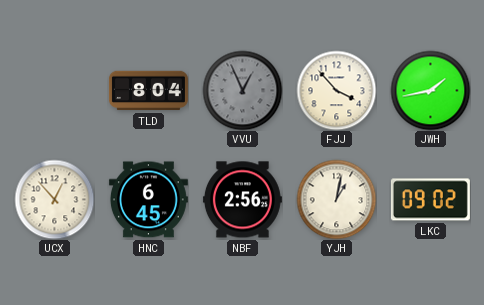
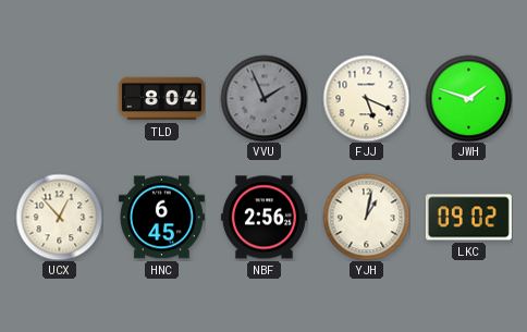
VVU: 12:56 -> 1:56
FJJ: 3:53 -> 5:19
JWH: 1:43 -> 1:48
